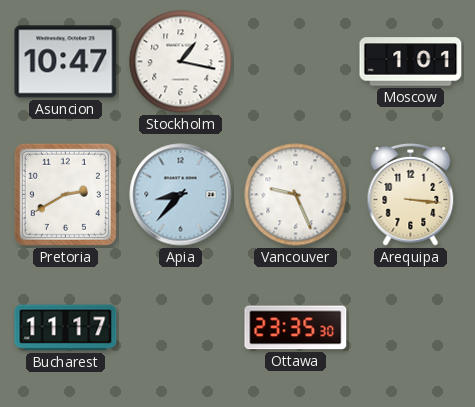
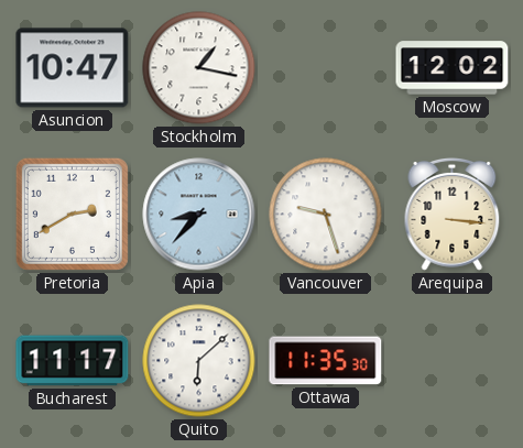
Moscow: 1:01 -> 12:02
Vancouver: 9:26 -> 9:27
Quito: none -> 6:08
Ottawa: 23:35 -> 11:35
